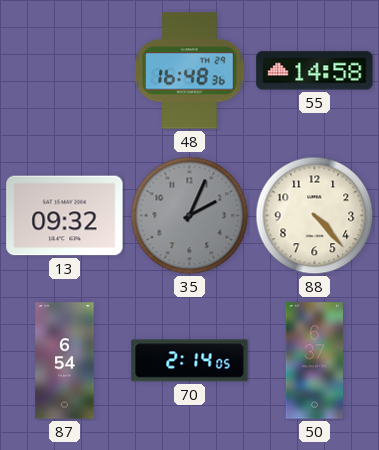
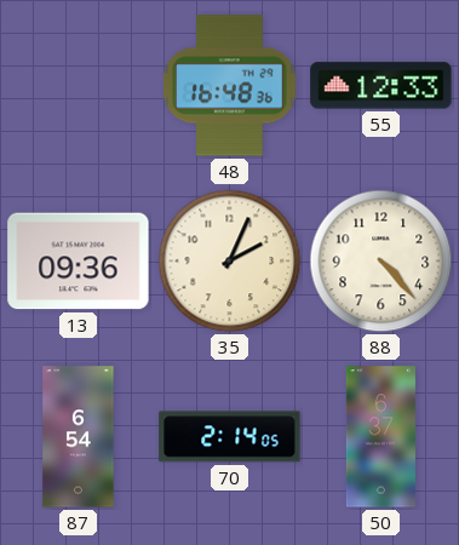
55: 14:58 -> 12:33
13: 09:32 -> 09:36
35 dial: grey -> cream
